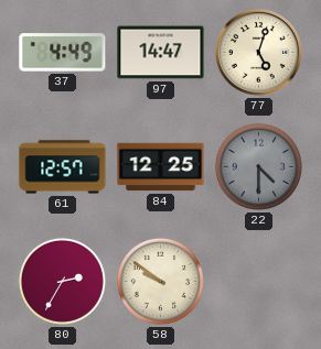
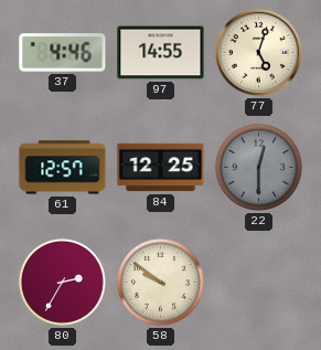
37: 4:49 -> 4:46
97: 14:47 -> 14:55
22: 4:30 -> 12:30
